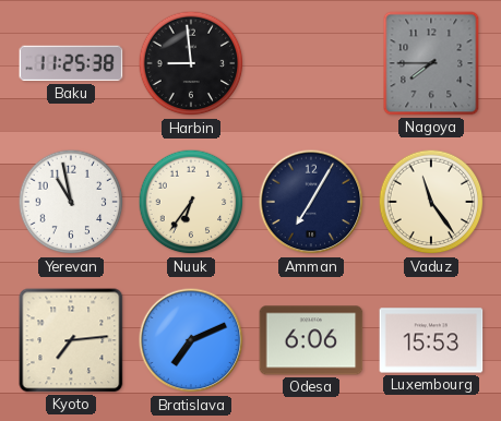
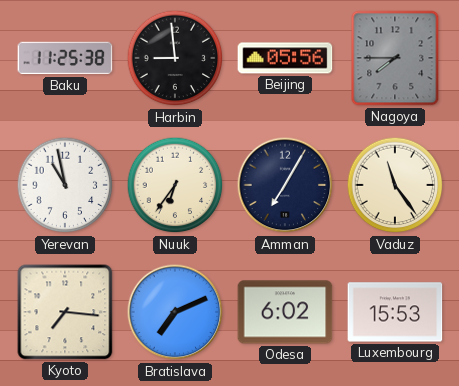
Beijing: none -> 05:56
Kyoto: 7:14 -> 7:16
Odesa: 6:06 -> 6:02
